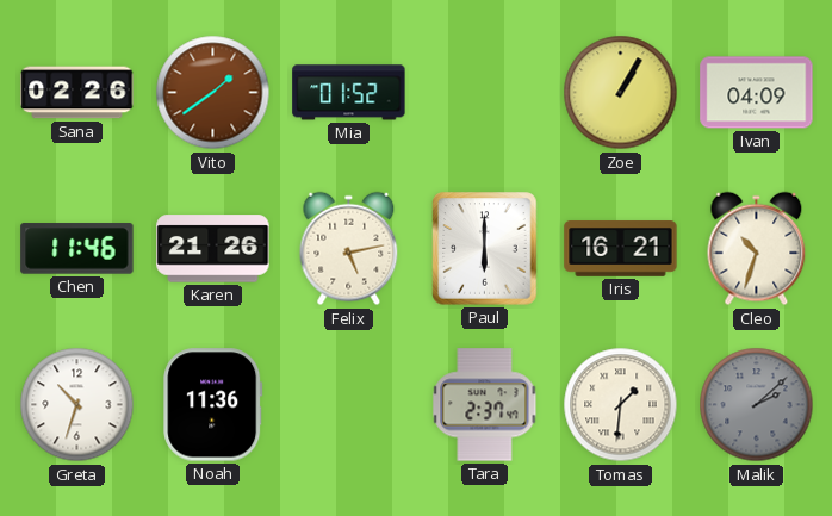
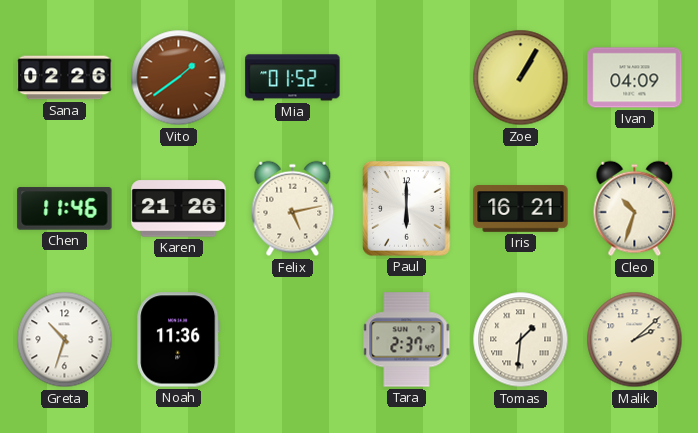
Malik dial: grey -> cream
